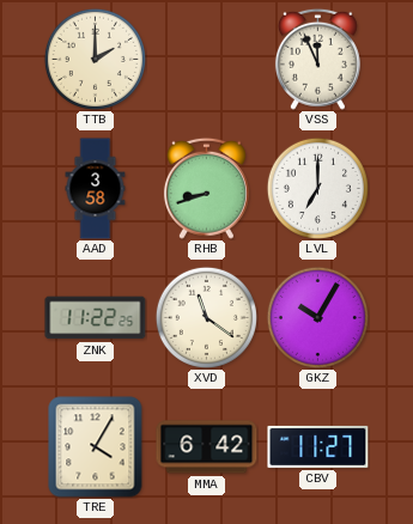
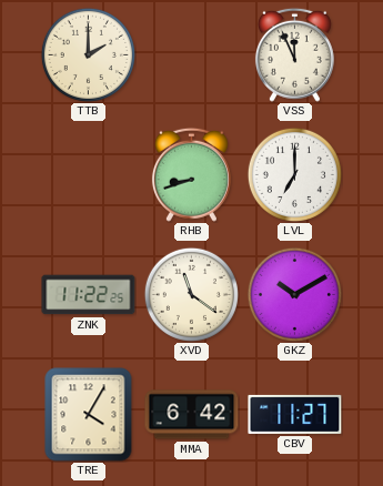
AAD: 3:58 -> none
GKZ: 10:05 -> 10:10
